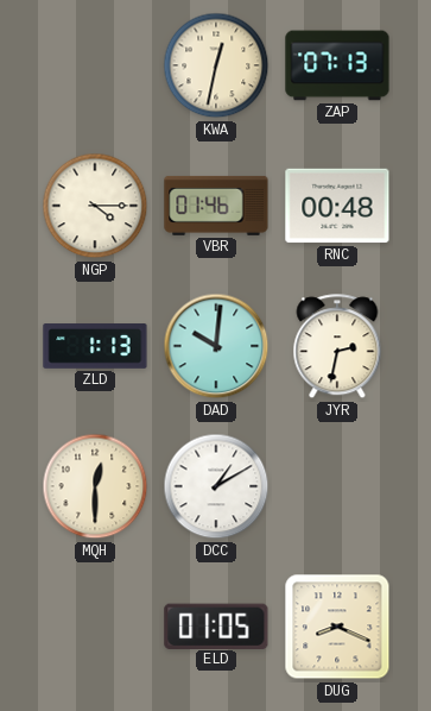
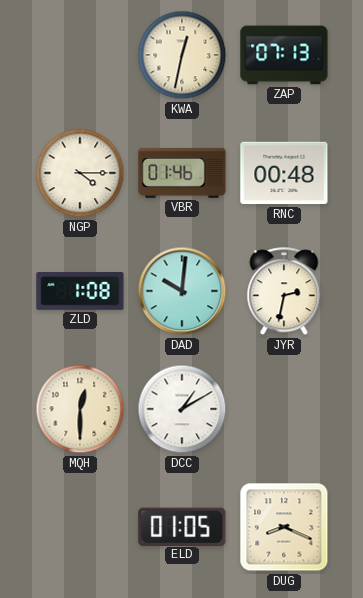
ZLD: 1:13 -> 1:08
